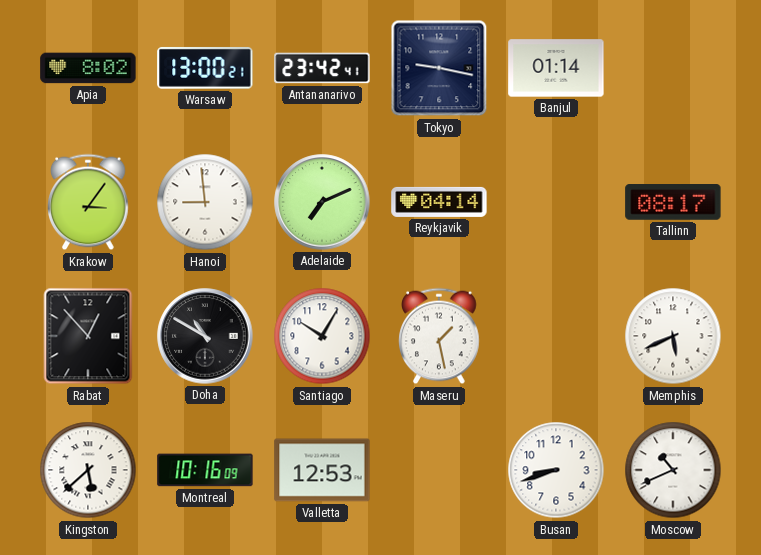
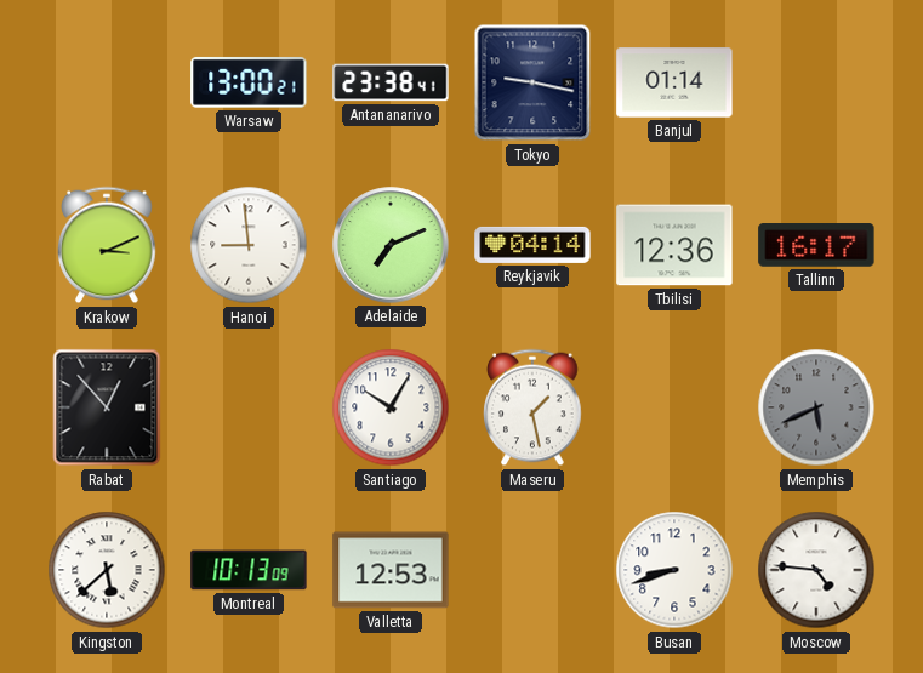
Apia: 8:02 -> none
Antananarivo: 23:42 -> 23:38
Krakow: 3:06 -> 3:11
Tbilisi: none -> 12:36
Tallinn: 08:17 -> 16:17
Doha: 10:50 -> none
Memphis dial: white -> grey
Montreal: 10:16 -> 10:13
Moscow: 10:41 -> 4:46
